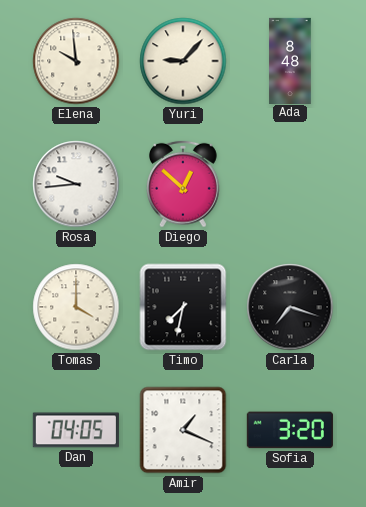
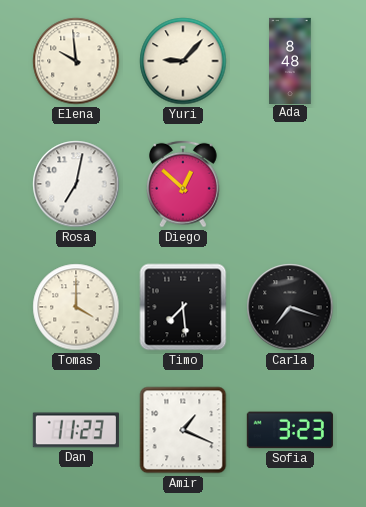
Rosa: 9:44 -> 7:02
Timo: 7:32 -> 7:29
Dan: 04:05 -> 11:23
Sofia: 3:20 -> 3:23
